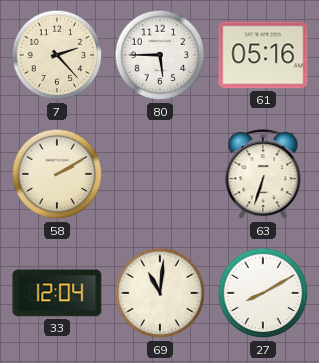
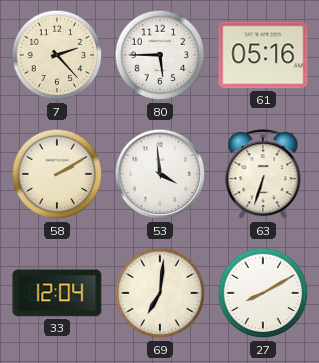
53: none -> 3:59
69: 11:01 -> 7:01
